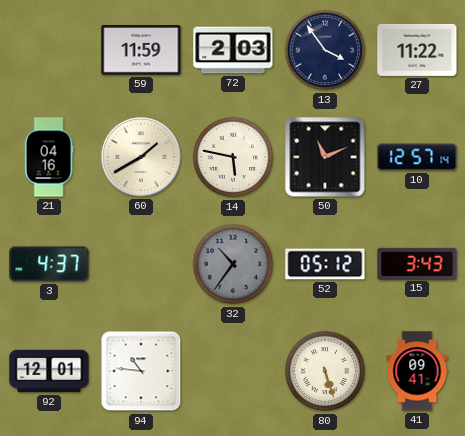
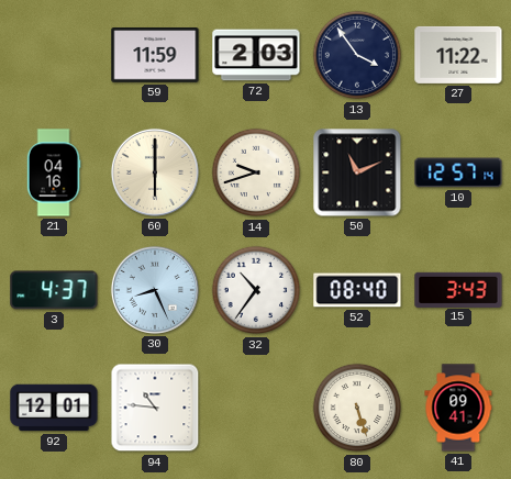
60: 1:40 -> 6:00
14: 5:47 -> 9:42
30: none -> 8:26
32 dial: grey -> white
52: 05:12 -> 08:40
